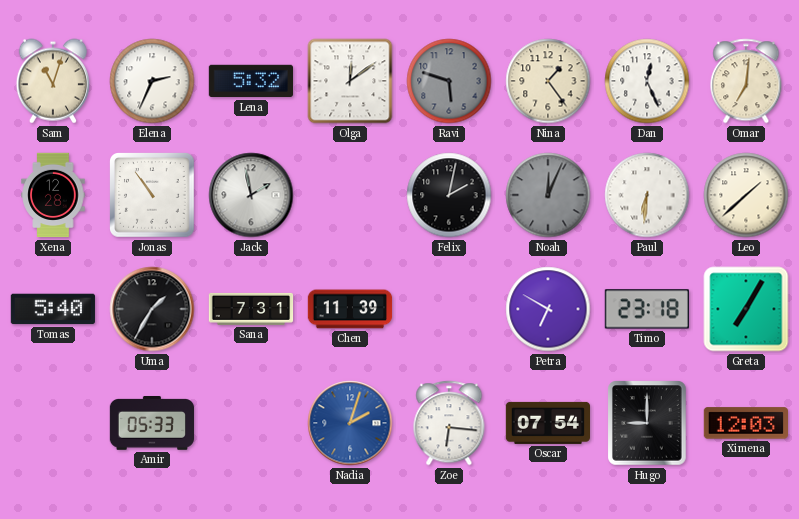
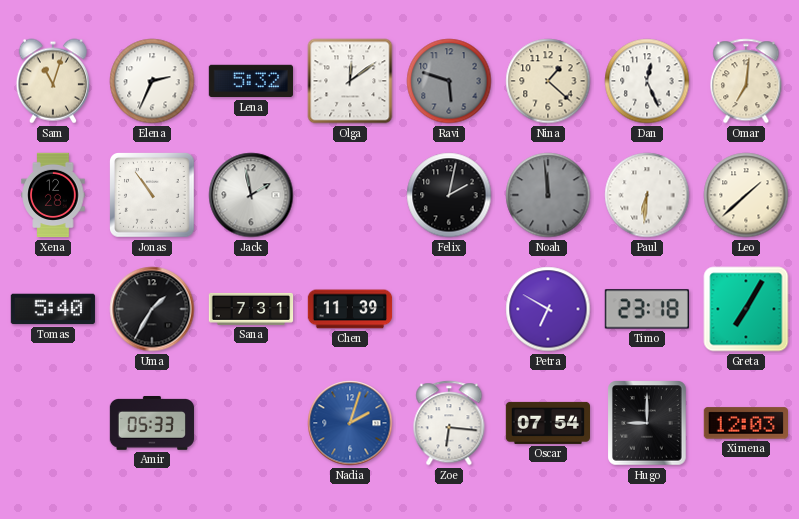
Nina: 1:24 -> 1:22
Noah: 12:04 -> 11:59
